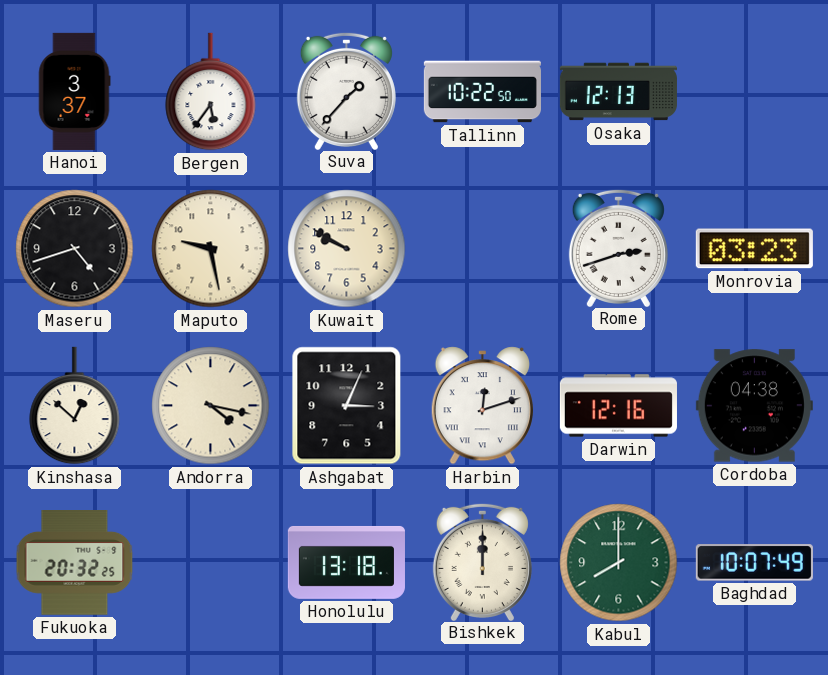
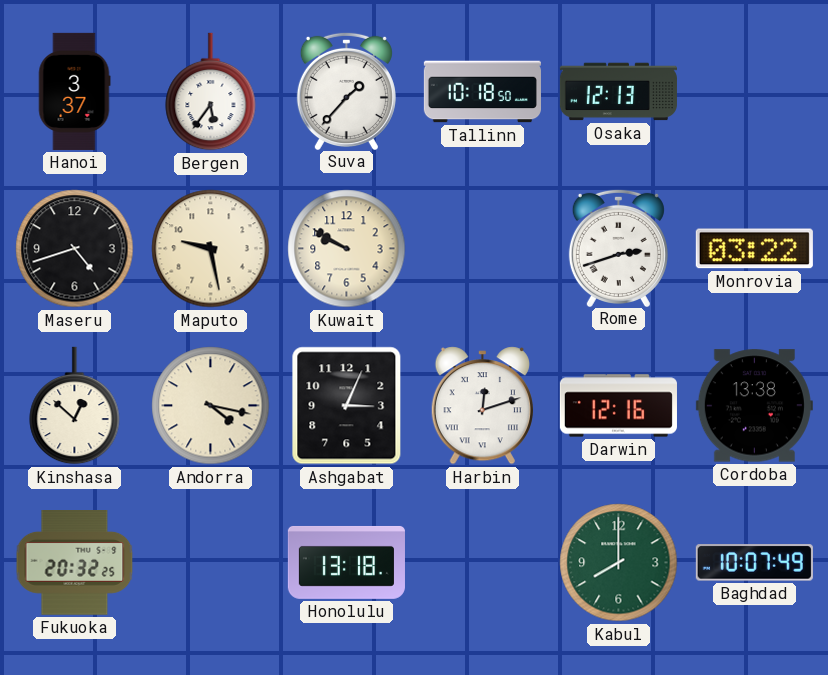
Tallinn: 10:22 -> 10:18
Monrovia: 03:23 -> 03:22
Cordoba: 04:38 -> 13:38
Bishkek: 12:00 -> none
